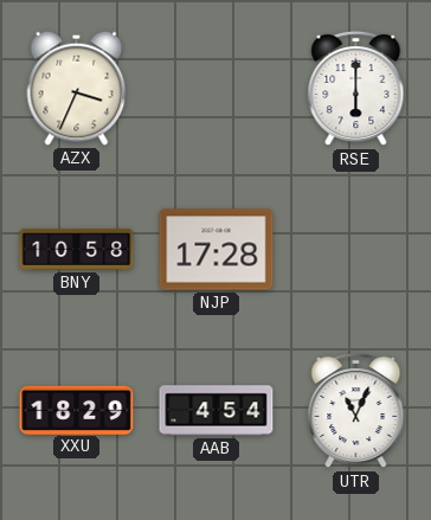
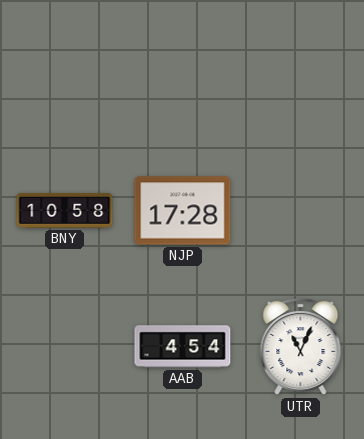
AZX: 3:34 -> none
RSE: 6:00 -> none
XXU: 18:29 -> none
